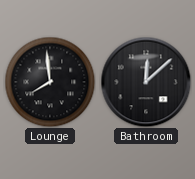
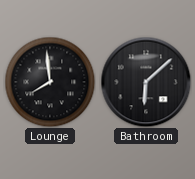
Bathroom: 12:08 -> 6:08
